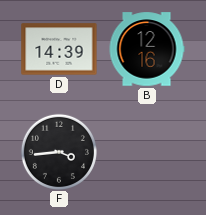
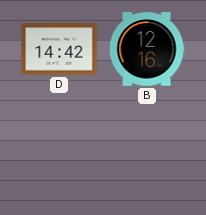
D: 14:39 -> 14:42
F: 3:44 -> none
